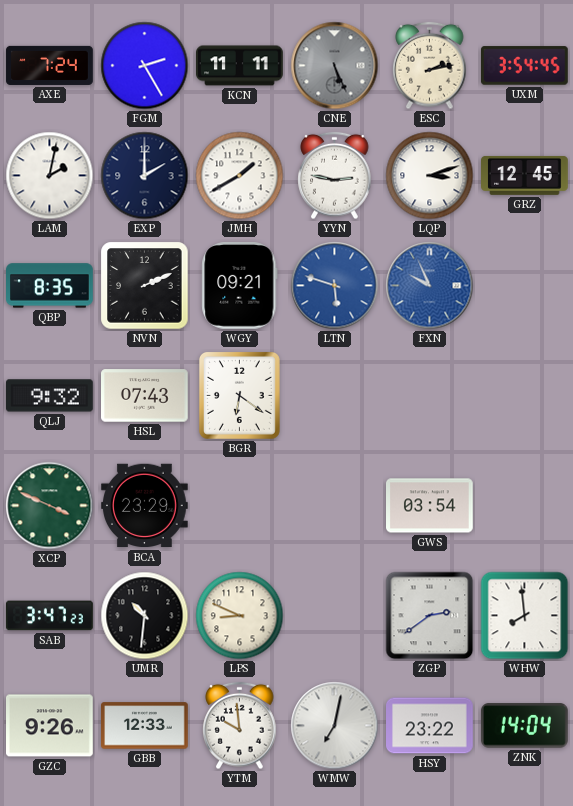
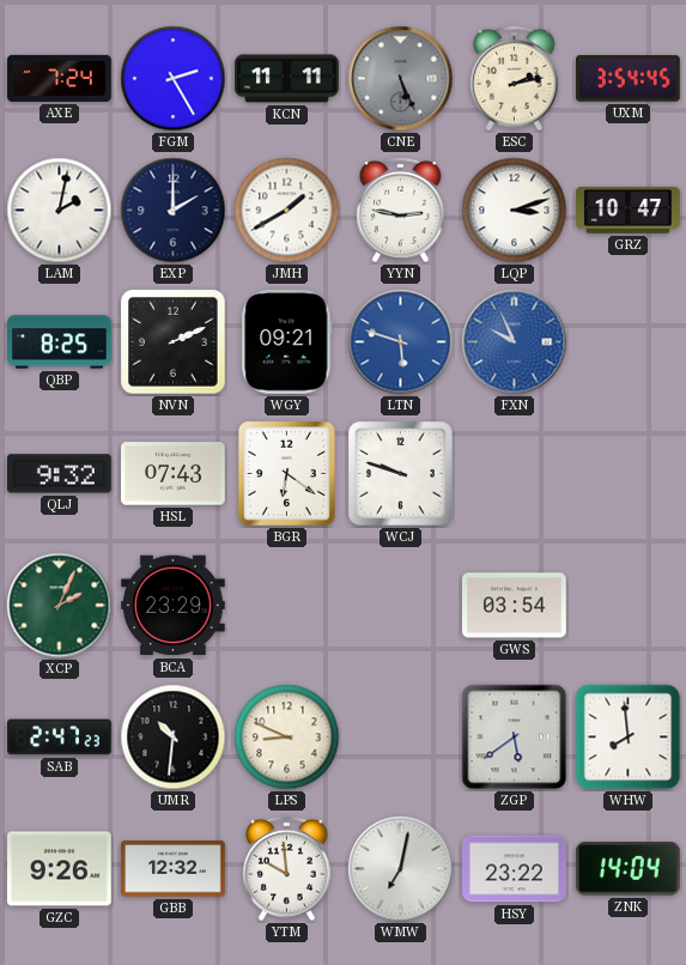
GRZ: 12:45 -> 10:47
QBP: 8:35 -> 8:25
WCJ: none -> 9:48
XCP: 3:49 -> 2:04
SAB: 3:47 -> 2:47
ZGP: 2:39 -> 5:39
GBB: 12:33 -> 12:32
